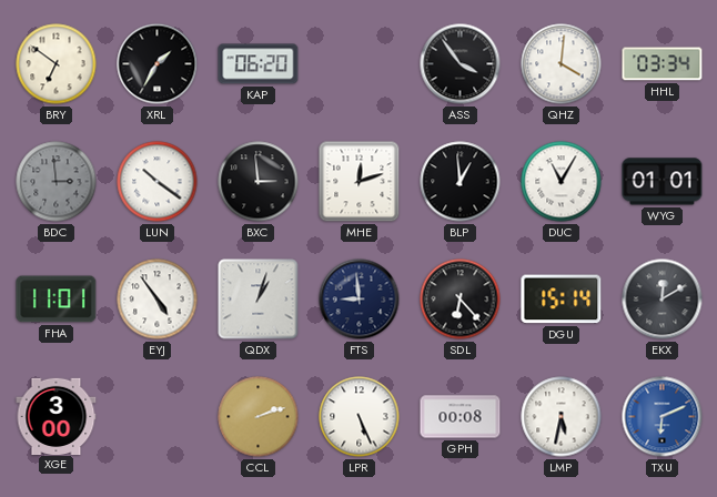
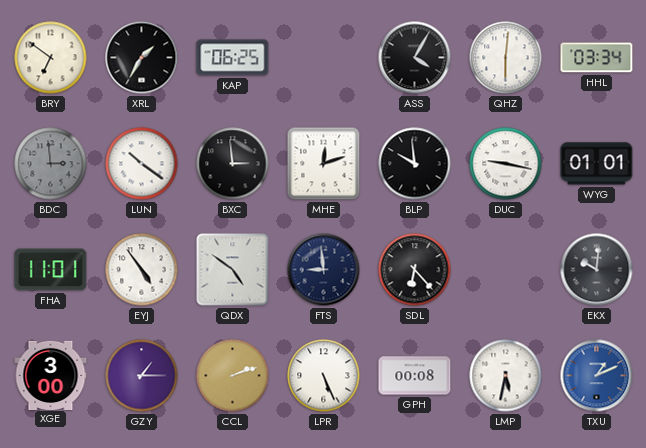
KAP: 06:20 -> 06:25
ASS: 3:54 -> 4:05
QHZ: 4:01 -> 6:01
BLP: 12:59 -> 9:59
DUC: 11:05 -> 9:17
QDX: 1:03 -> 4:51
DGU: 15:14 -> none
EKX: 12:10 -> 10:01
GZY: none -> 1:15
TXU: 6:11 -> 1:11
